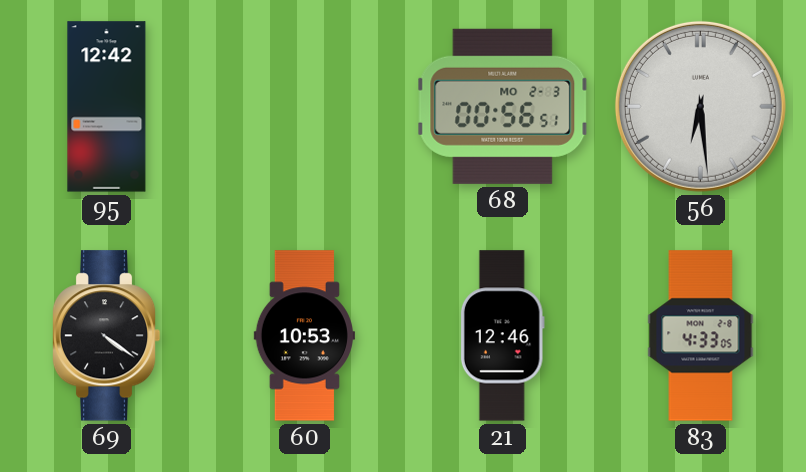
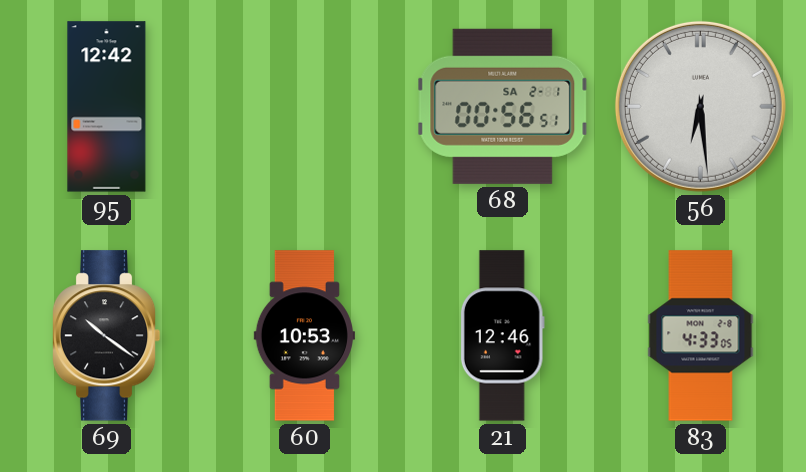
68 date: MO 2-3 -> SA 2-1
69: 4:21 -> 10:21
